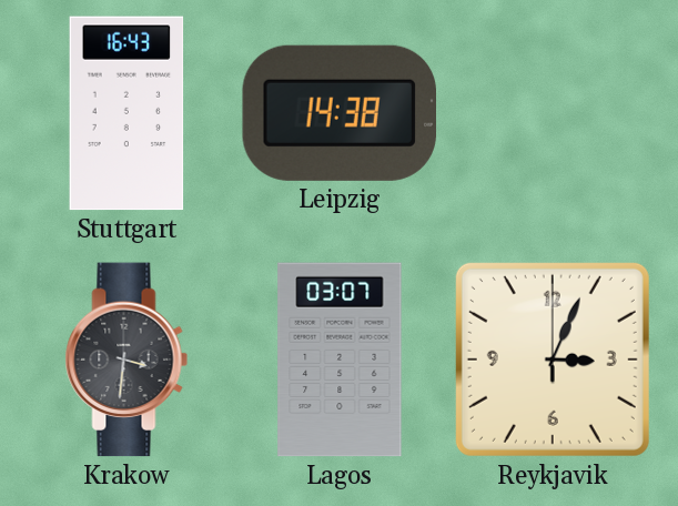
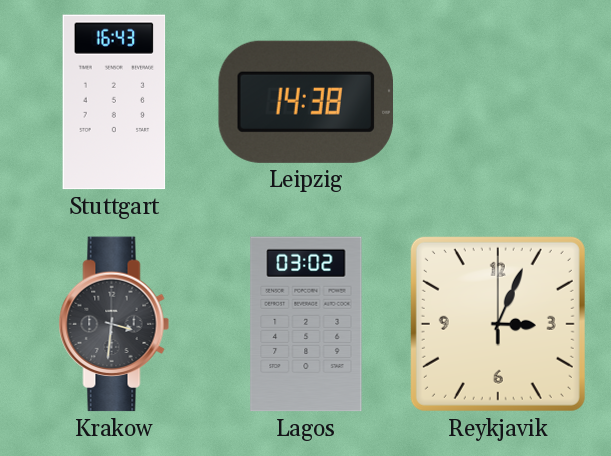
Lagos: 03:07 -> 03:02
